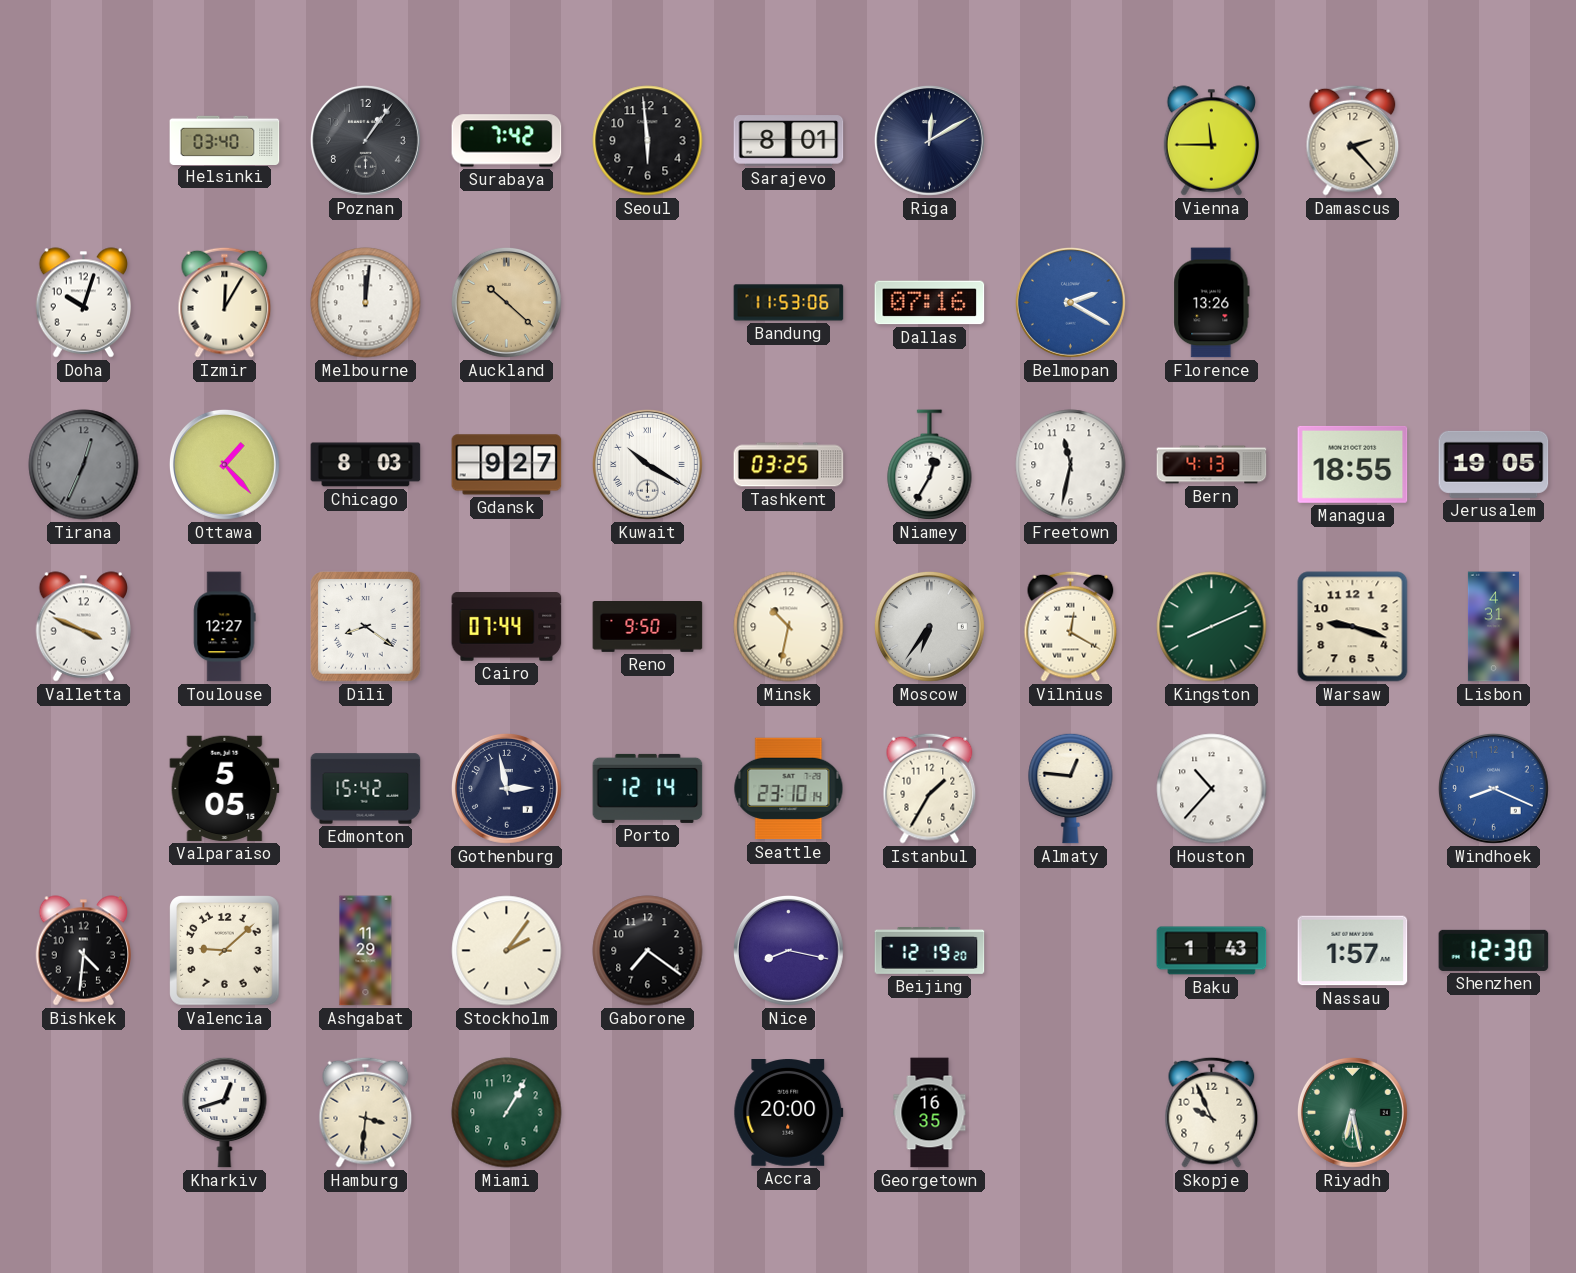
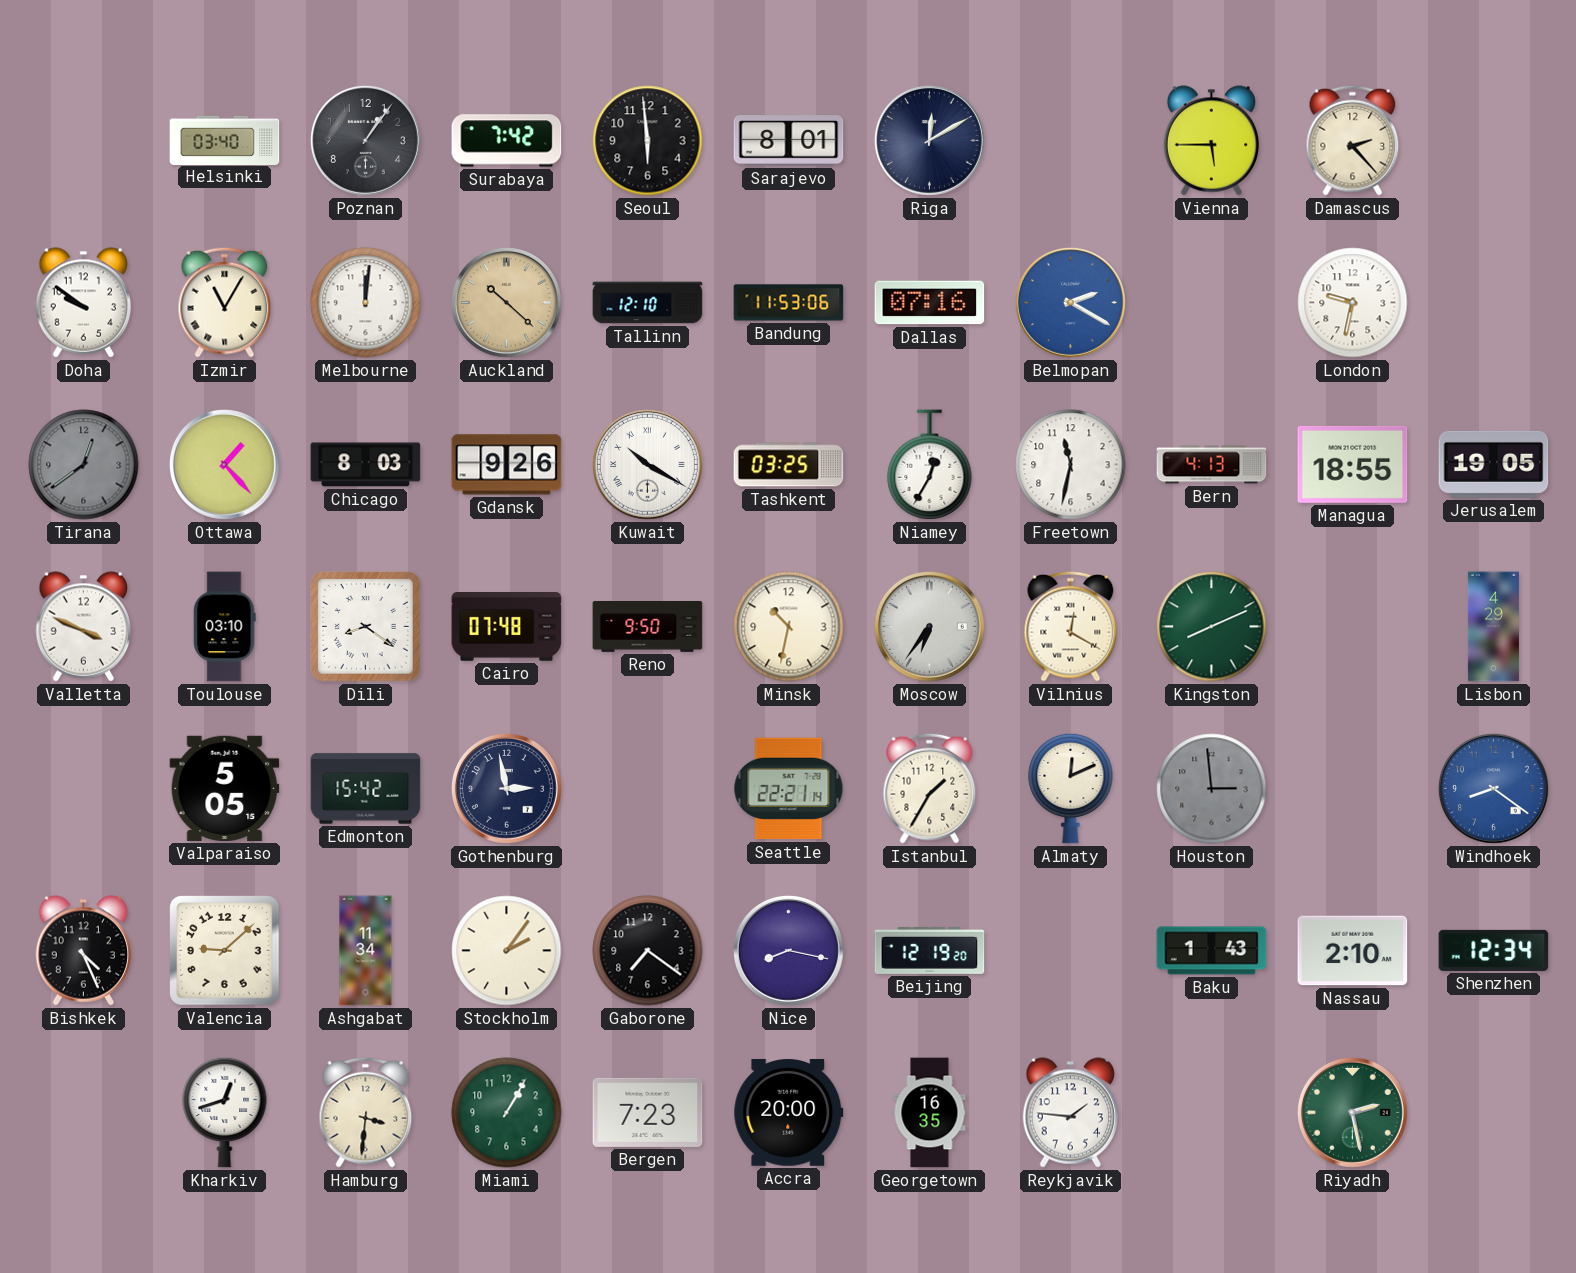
Vienna: 11:45 -> 5:45
Doha: 10:03 -> 9:51
Izmir: 12:05 -> 11:05
Tallinn: none -> 12:10
Florence: 13:26 -> none
London: none -> 9:32
Tirana: 12:34 -> 12:39
Gdansk: 9:27 -> 9:26
Toulouse: 12:27 -> 03:10
Cairo: 07:44 -> 07:48
Warsaw: 9:18 -> none
Lisbon: 4:31 -> 4:29
Porto: 12:14 -> none
Seattle: 23:10 -> 22:21
Almaty: 12:46 -> 12:11
Houston: 10:37 -> 2:59
Houston dial: white -> grey
Windhoek: 8:19 -> 8:21
Bishkek: 4:31 -> 4:26
Ashgabat: 11:29 -> 11:34
Nassau: 1:57 -> 2:10
Shenzhen: 12:30 -> 12:34
Bergen: none -> 7:23
Reykjavik: none -> 1:46
Skopje: 9:56 -> none
Riyadh: 6:28 -> 2:28
